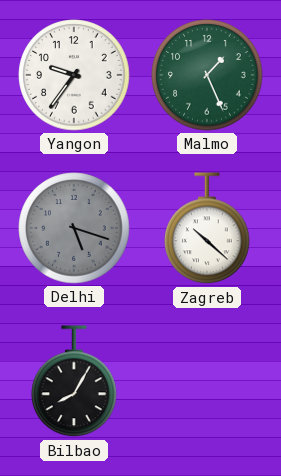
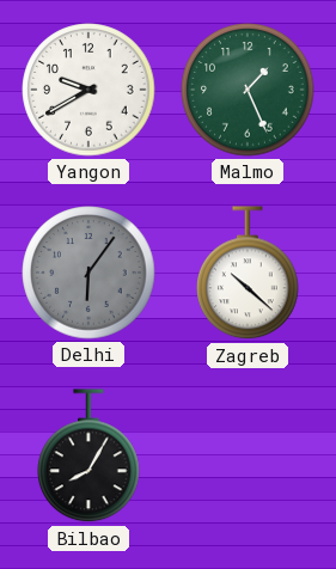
Yangon: 9:36 -> 9:40
Delhi: 5:18 -> 6:06
